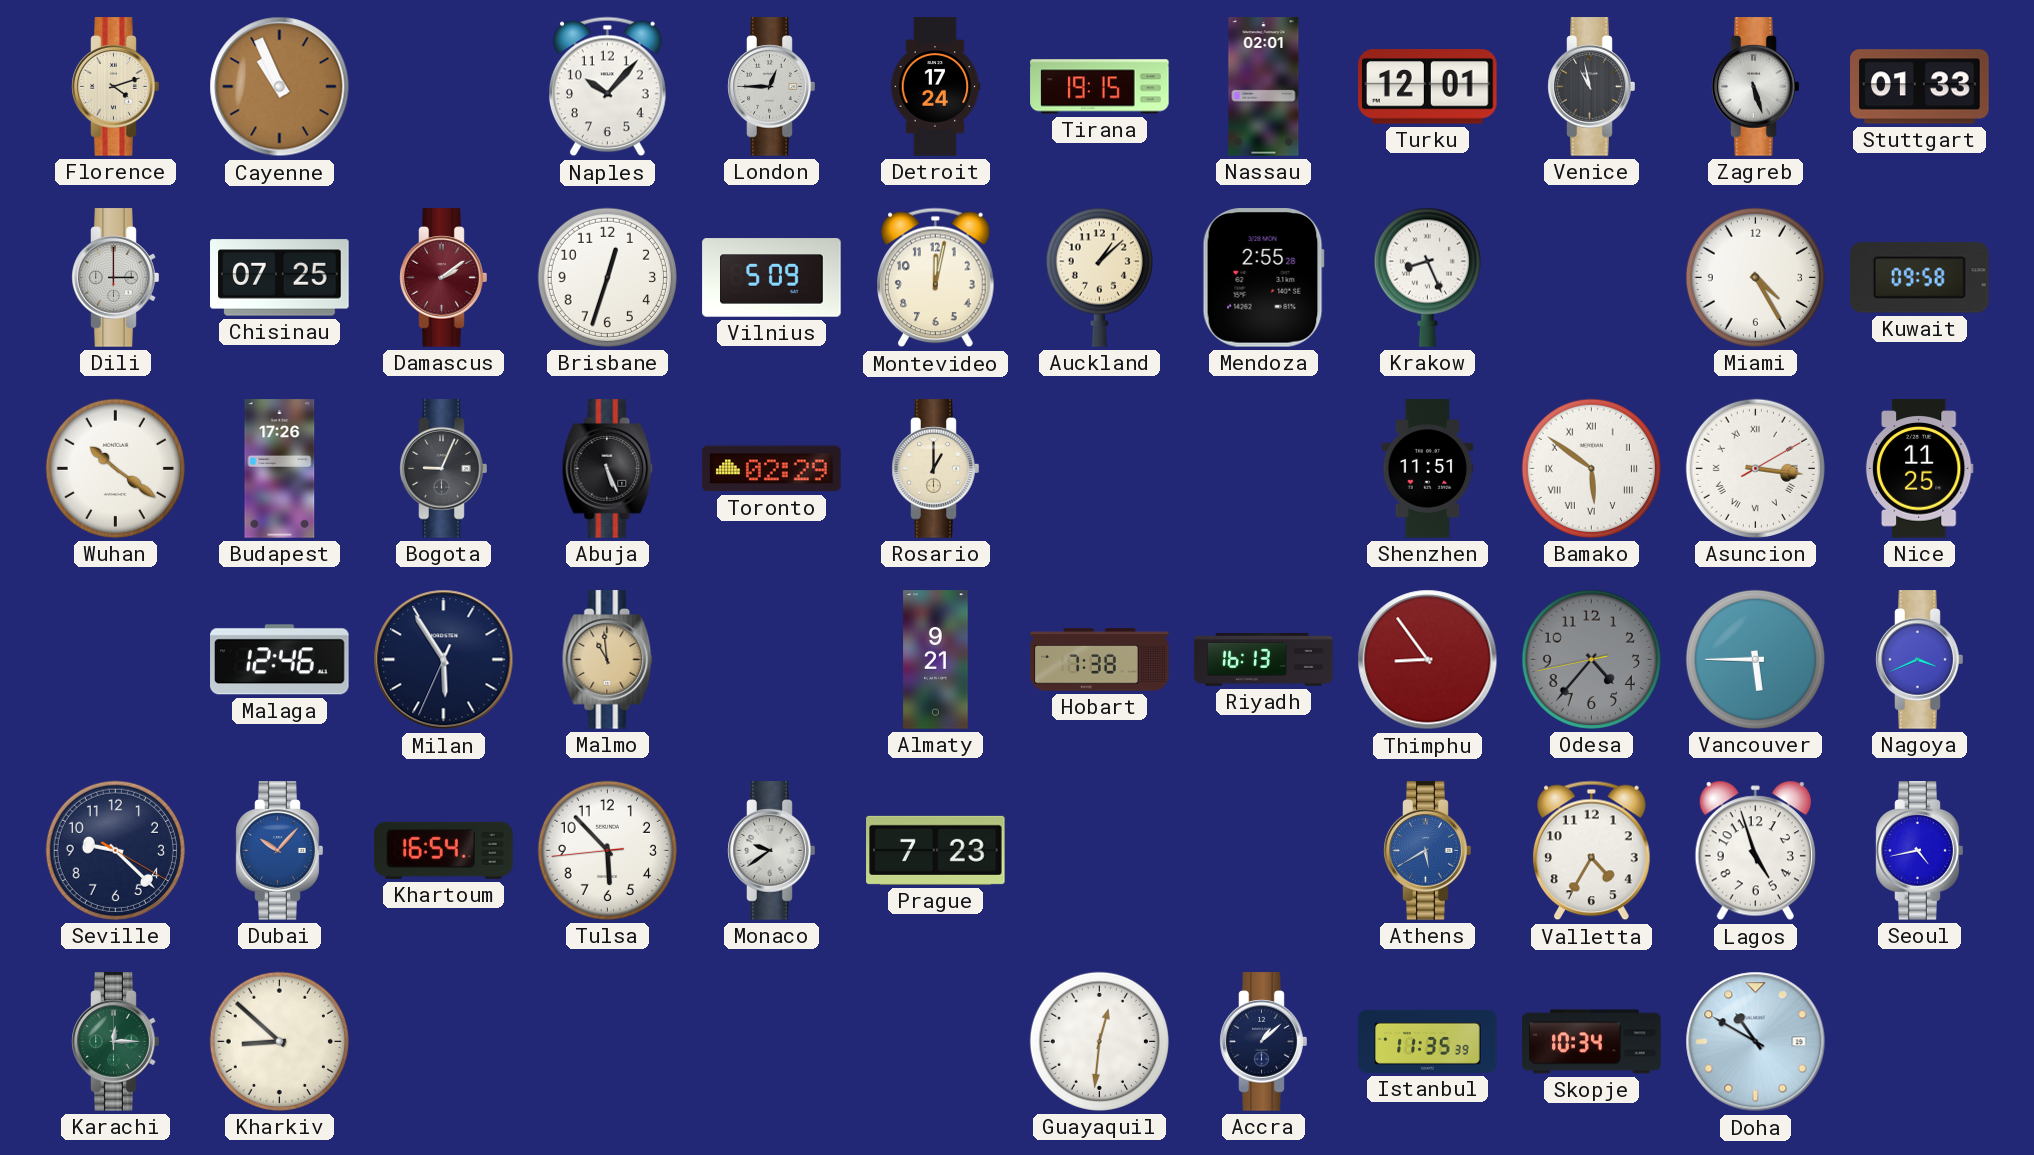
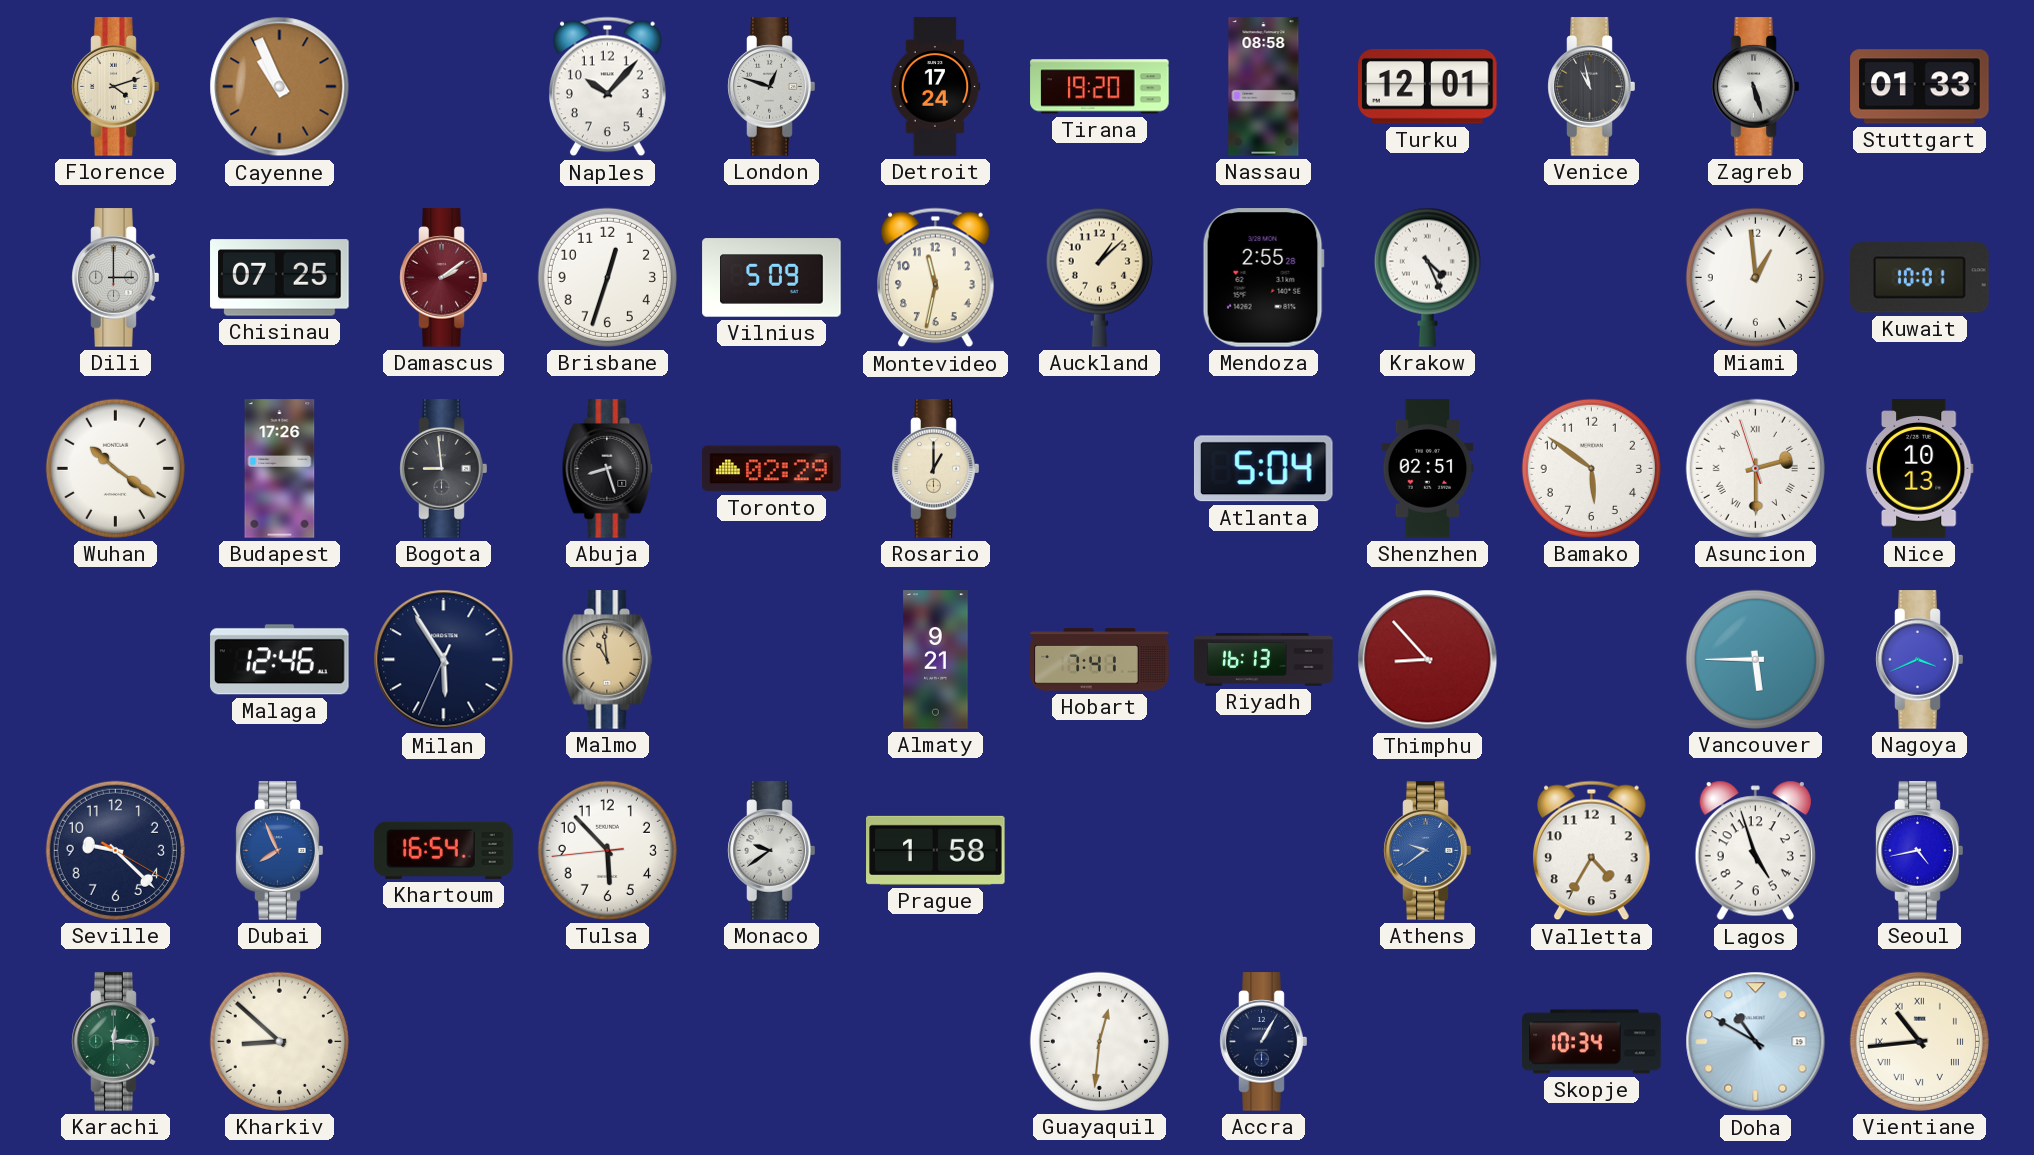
London: 12:45 -> 12:48
Tirana: 19:15 -> 19:20
Nassau: 02:01 -> 08:58
Montevideo: 12:02 -> 11:32
Krakow: 8:26 -> 4:26
Miami: 4:25 -> 12:59
Kuwait: 09:58 -> 10:01
Bogota: 9:04 -> 8:59
Abuja: 5:26 -> 8:27
Atlanta: none -> 5:04
Shenzhen: 11:51 -> 02:51
Bamako numerals: Roman -> Arabic
Asuncion: 3:16 -> 2:29
Nice: 11:25 -> 10:13
Hobart: 7:38 -> 7:41
Thimphu: 8:54 -> 8:53
Odesa: 4:36 -> none
Dubai: 10:07 -> 7:56
Prague: 7:23 -> 1:58
Athens: 5:40 -> 9:39
Accra: 1:08 -> 1:05
Istanbul: 11:35 -> none
Vientiane: none -> 10:44
